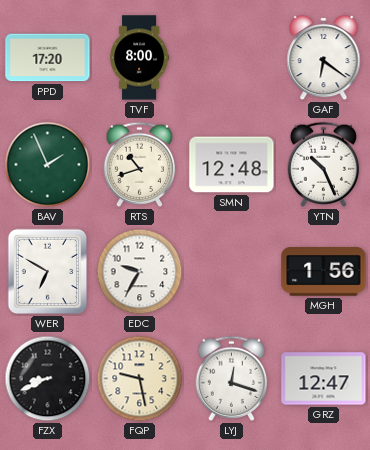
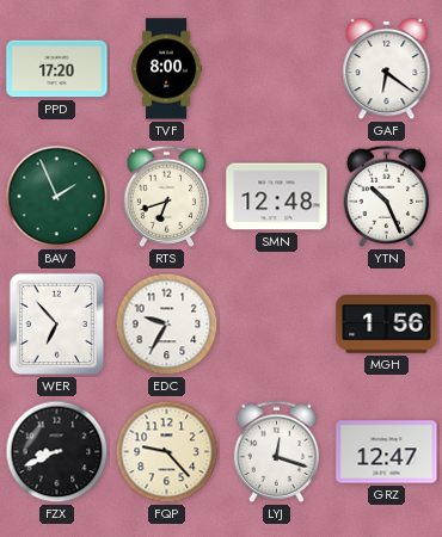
RTS: 10:42 -> 6:42
WER: 6:50 -> 6:53
FQP: 9:28 -> 9:23
